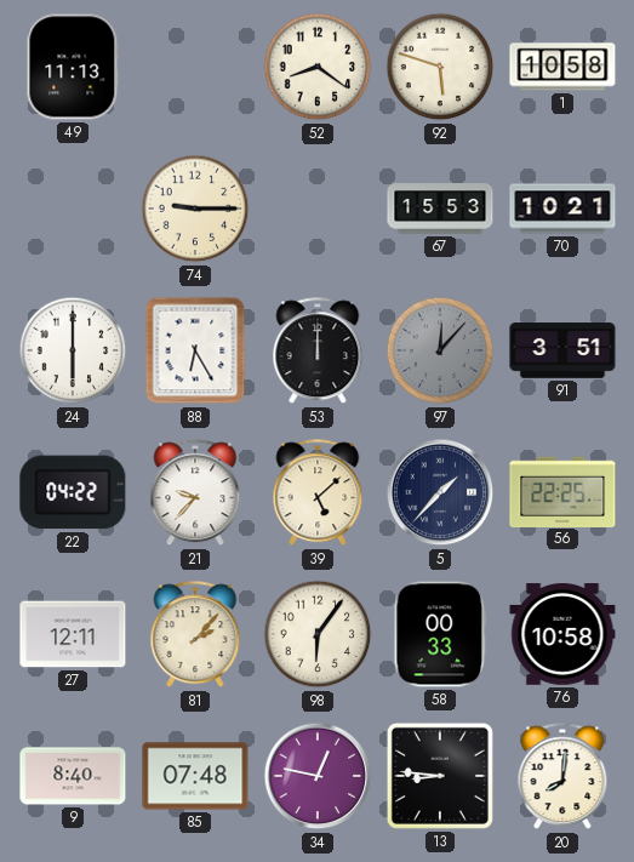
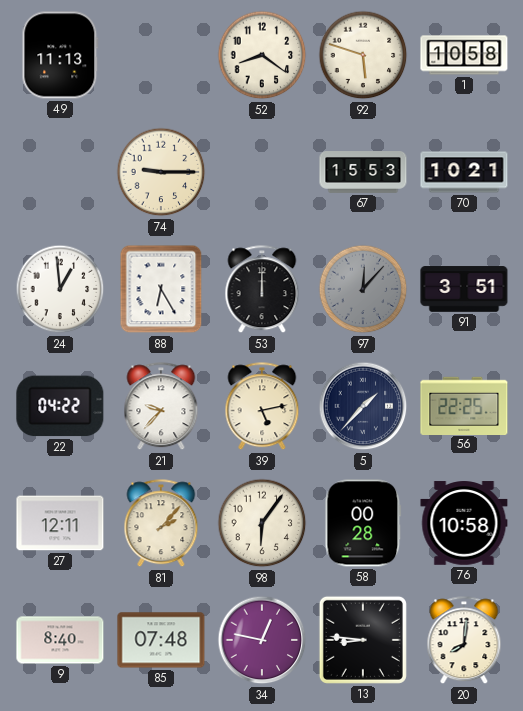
24: 6:00 -> 12:59
39: 5:08 -> 5:13
58: 00:33 -> 00:28
